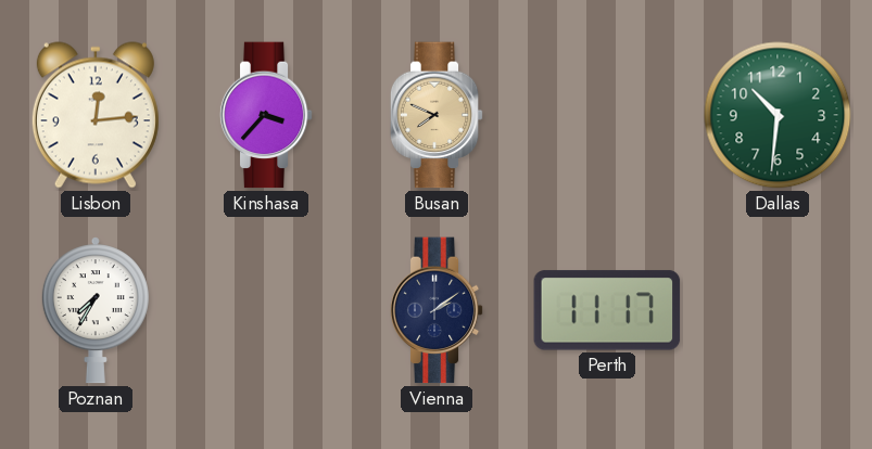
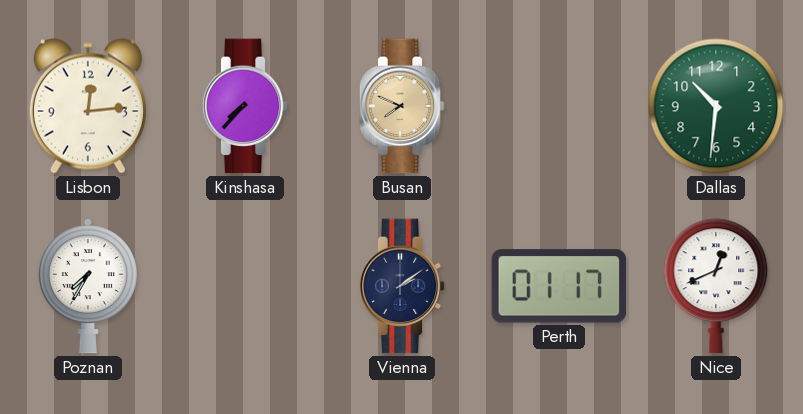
Kinshasa: 3:37 -> 7:37
Perth: 11:17 -> 01:17
Nice: none -> 12:41
